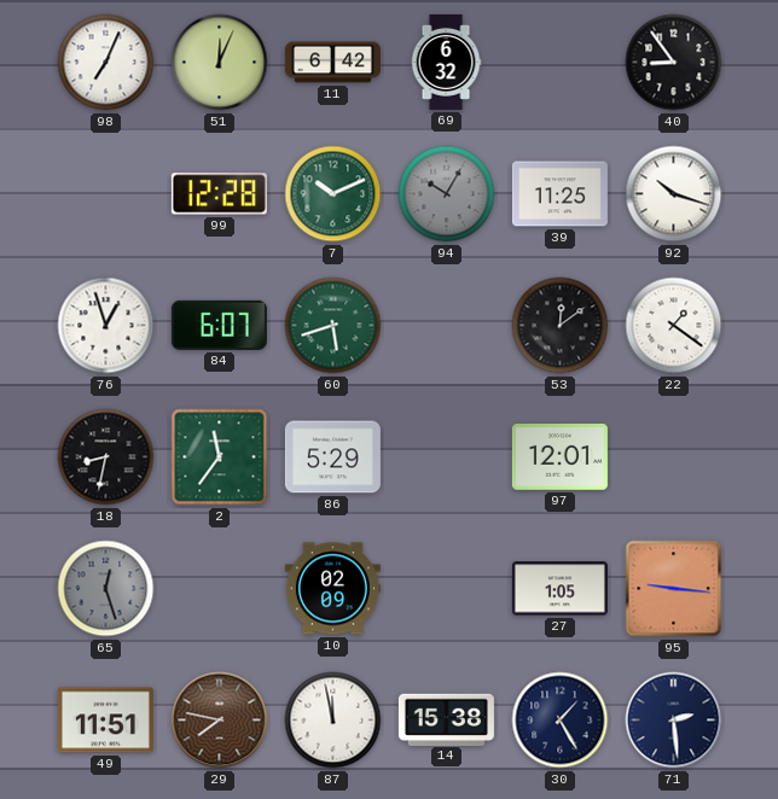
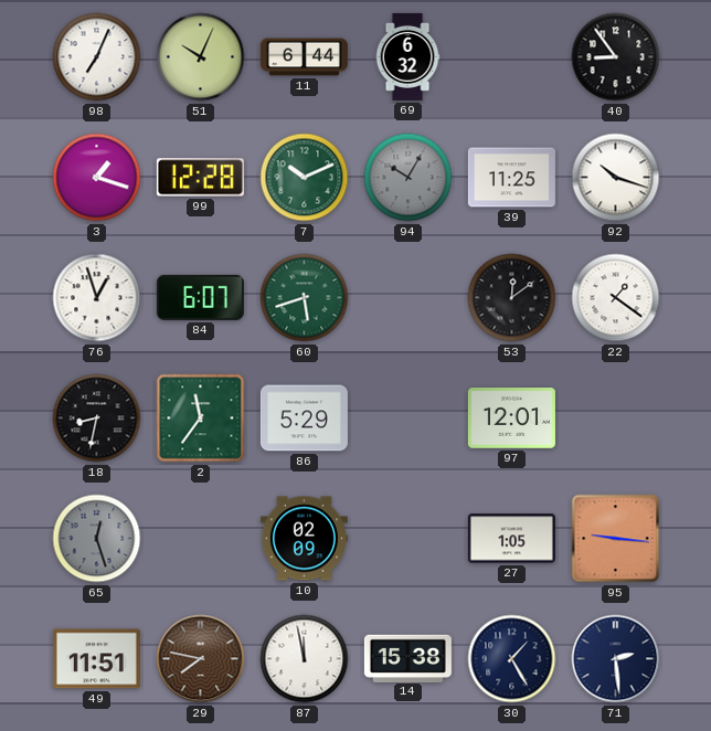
51: 12:04 -> 10:04
11: 6:42 -> 6:44
3: none -> 1:18
